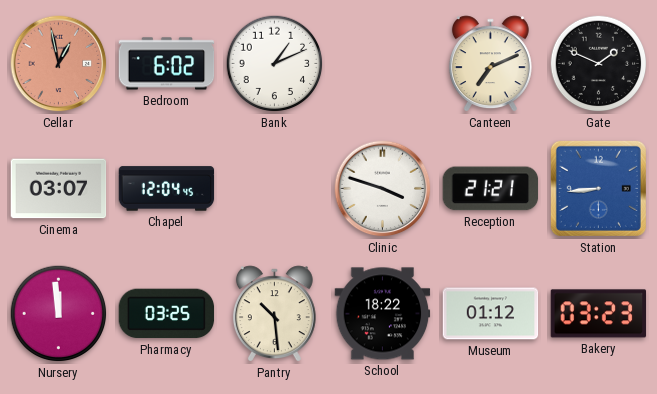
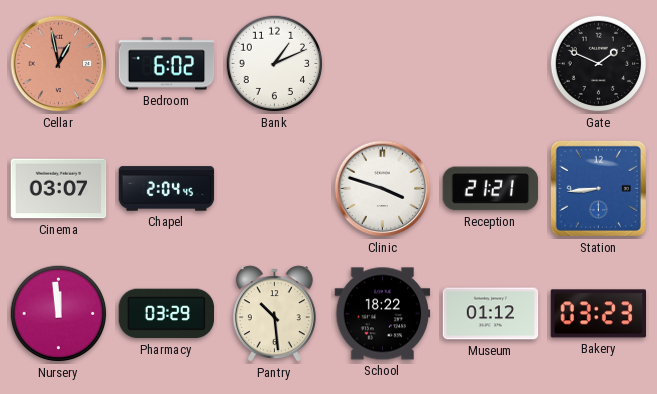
Canteen: 7:11 -> none
Chapel: 12:04 -> 2:04
Pharmacy: 03:25 -> 03:29
